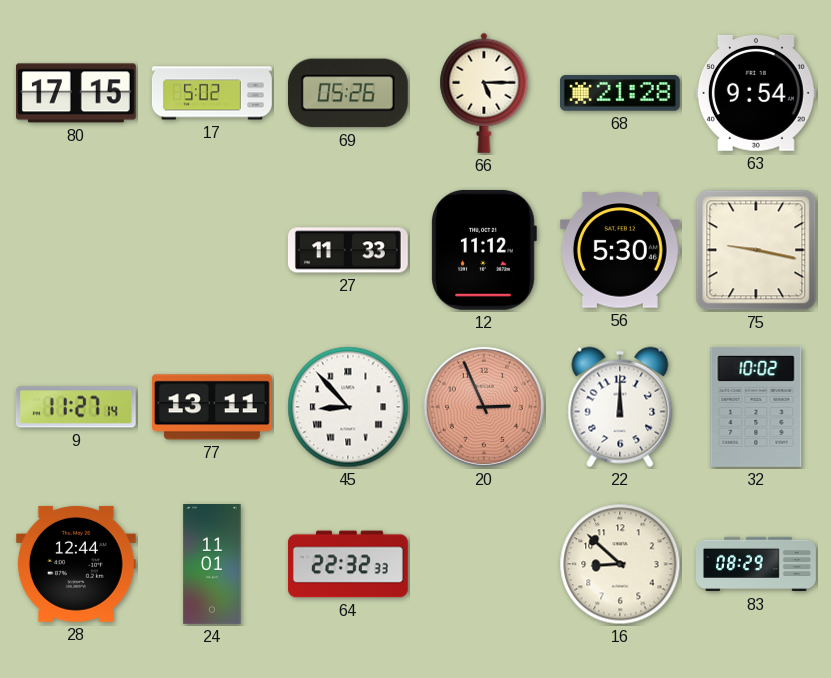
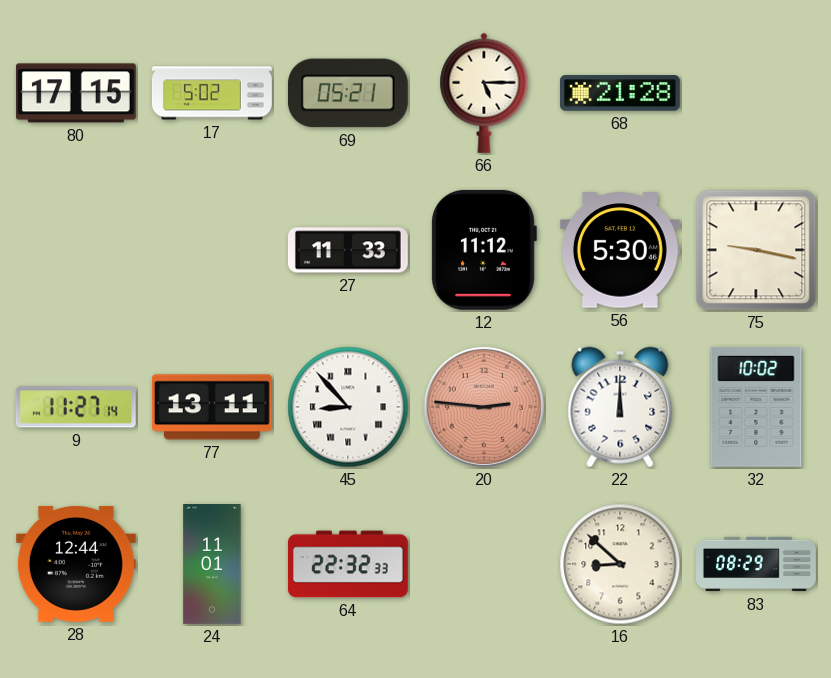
69: 05:26 -> 05:21
63: 9:54 -> none
20: 2:56 -> 2:46
